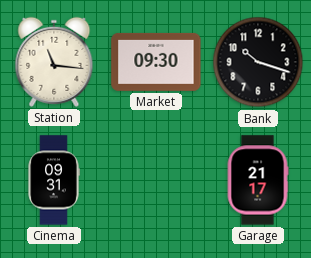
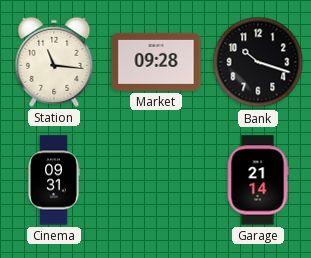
Market: 09:30 -> 09:28
Garage: 21:17 -> 21:14
